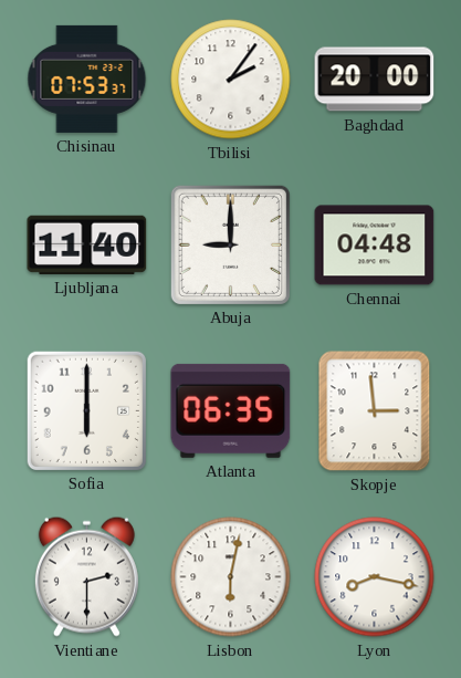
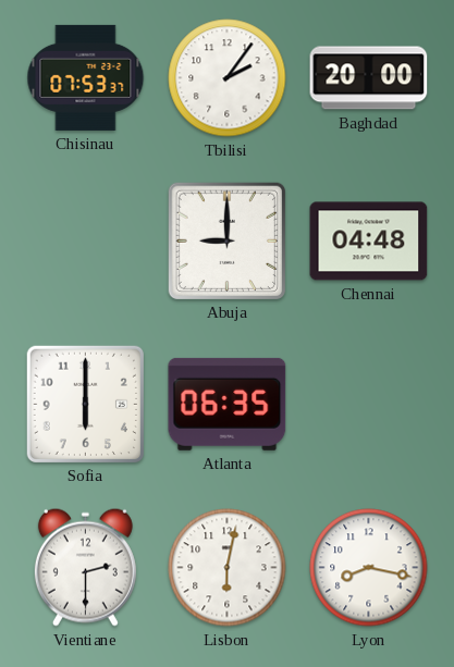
Ljubljana: 11:40 -> none
Skopje: 2:59 -> none
